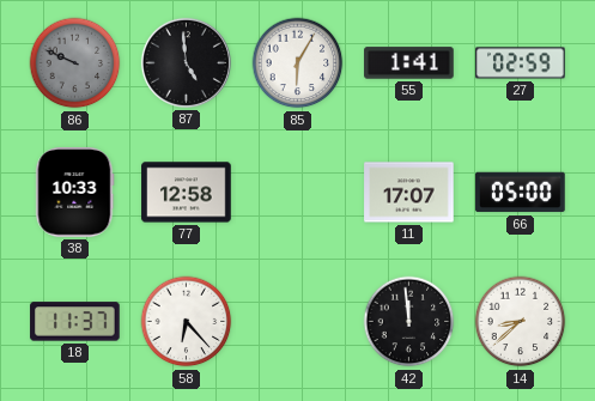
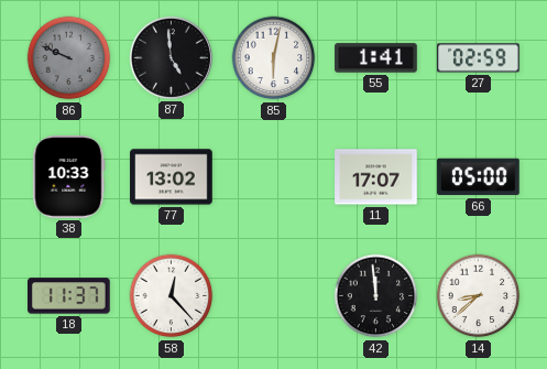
85: 6:05 -> 6:02
77: 12:58 -> 13:02
58: 6:23 -> 12:23
